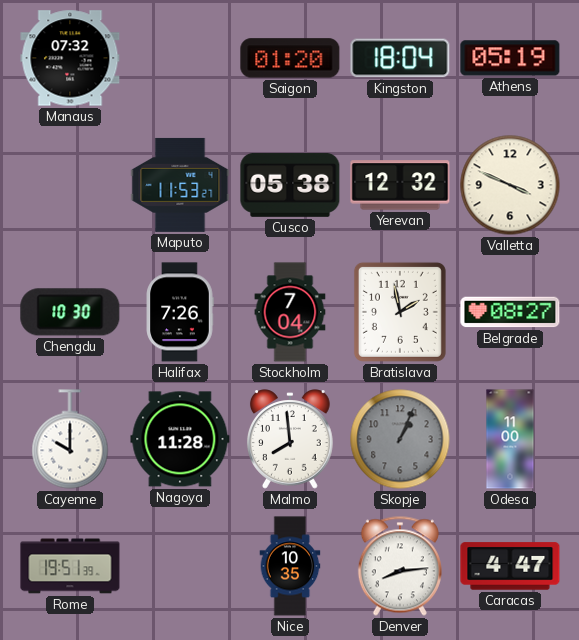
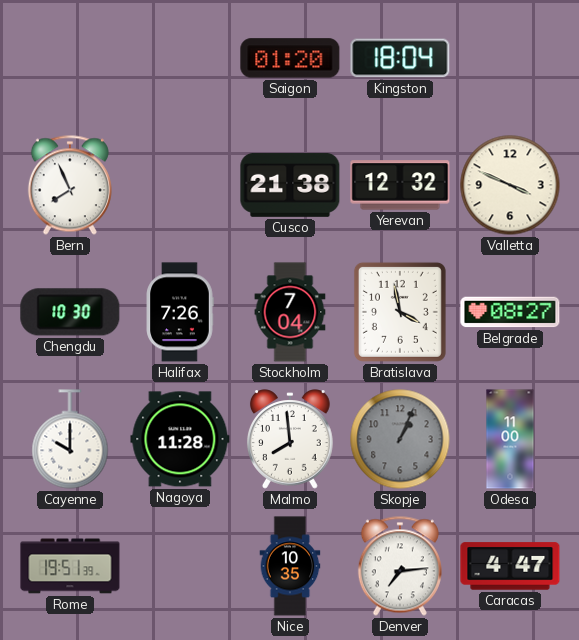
Manaus: 07:32 -> none
Athens: 05:19 -> none
Bern: none -> 7:56
Maputo: 11:53 -> none
Cusco: 05:38 -> 21:38
Bratislava: 1:58 -> 3:58
Denver: 8:14 -> 7:14
